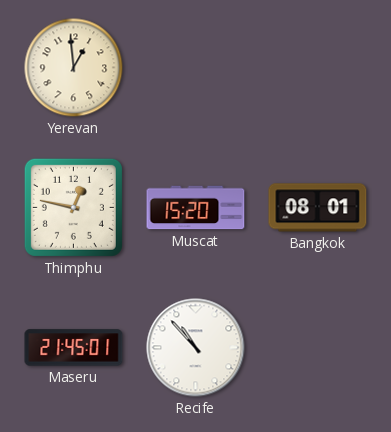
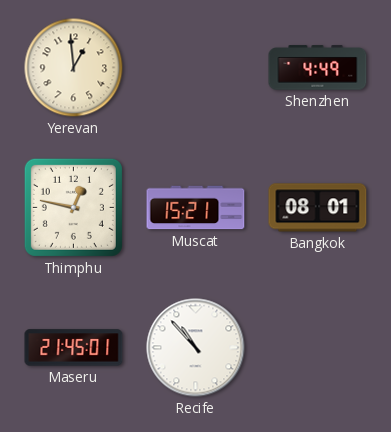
Shenzhen: none -> 4:49
Muscat: 15:20 -> 15:21
